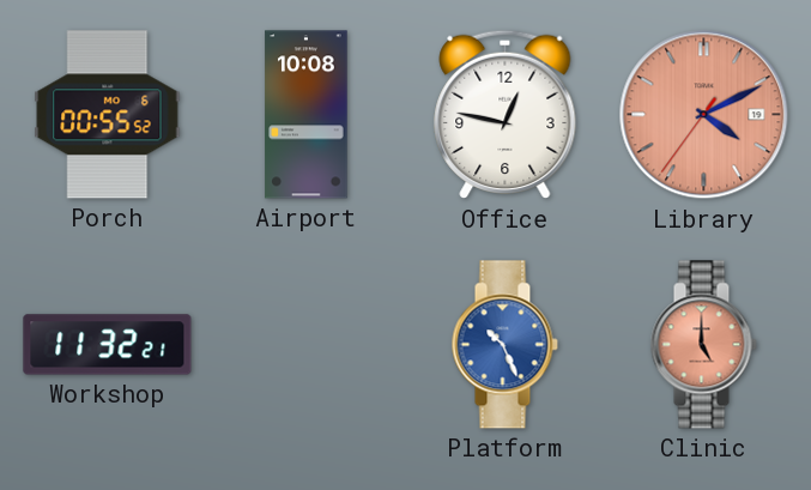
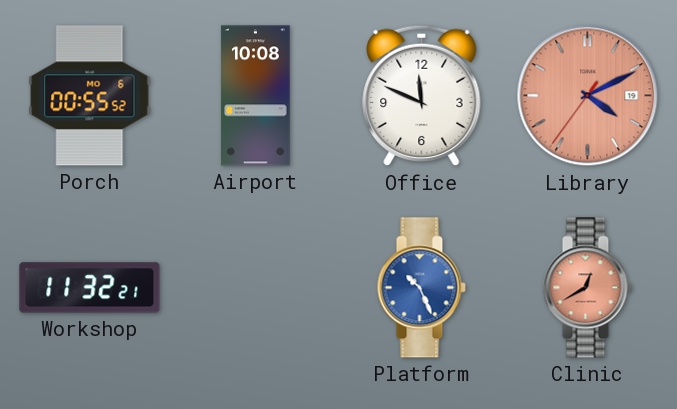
Office: 12:47 -> 11:49
Clinic: 5:00 -> 12:40
